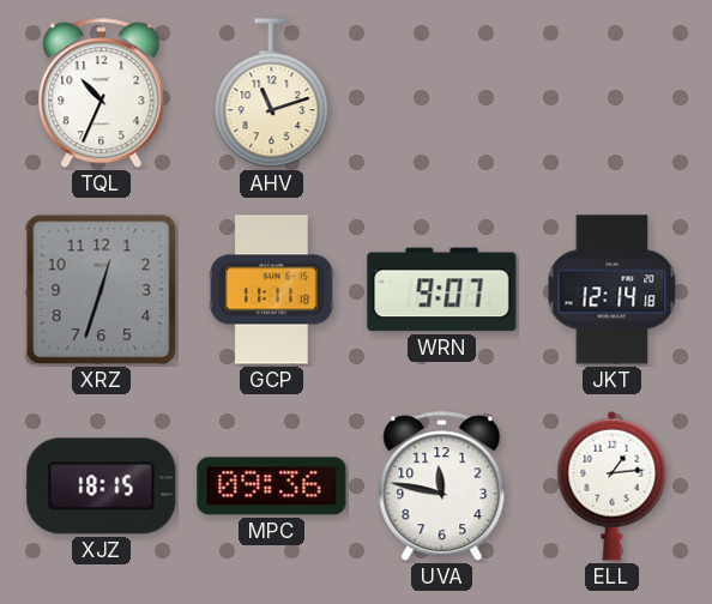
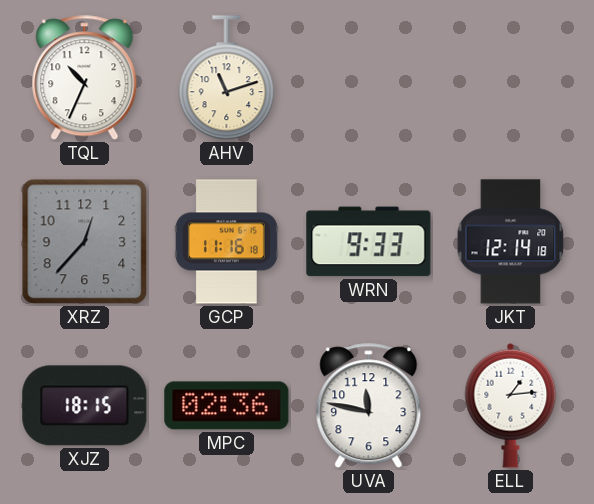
XRZ: 12:33 -> 12:37
GCP: 11:11 -> 11:16
WRN: 9:07 -> 9:33
MPC: 09:36 -> 02:36
